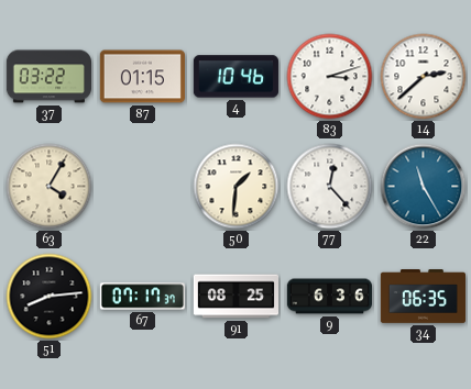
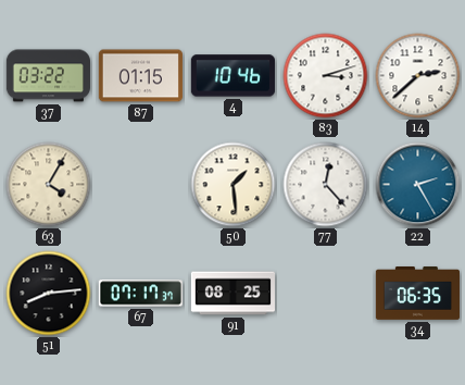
50: 1:31 -> 1:29
22: 11:25 -> 2:25
9: 6:36 -> none
